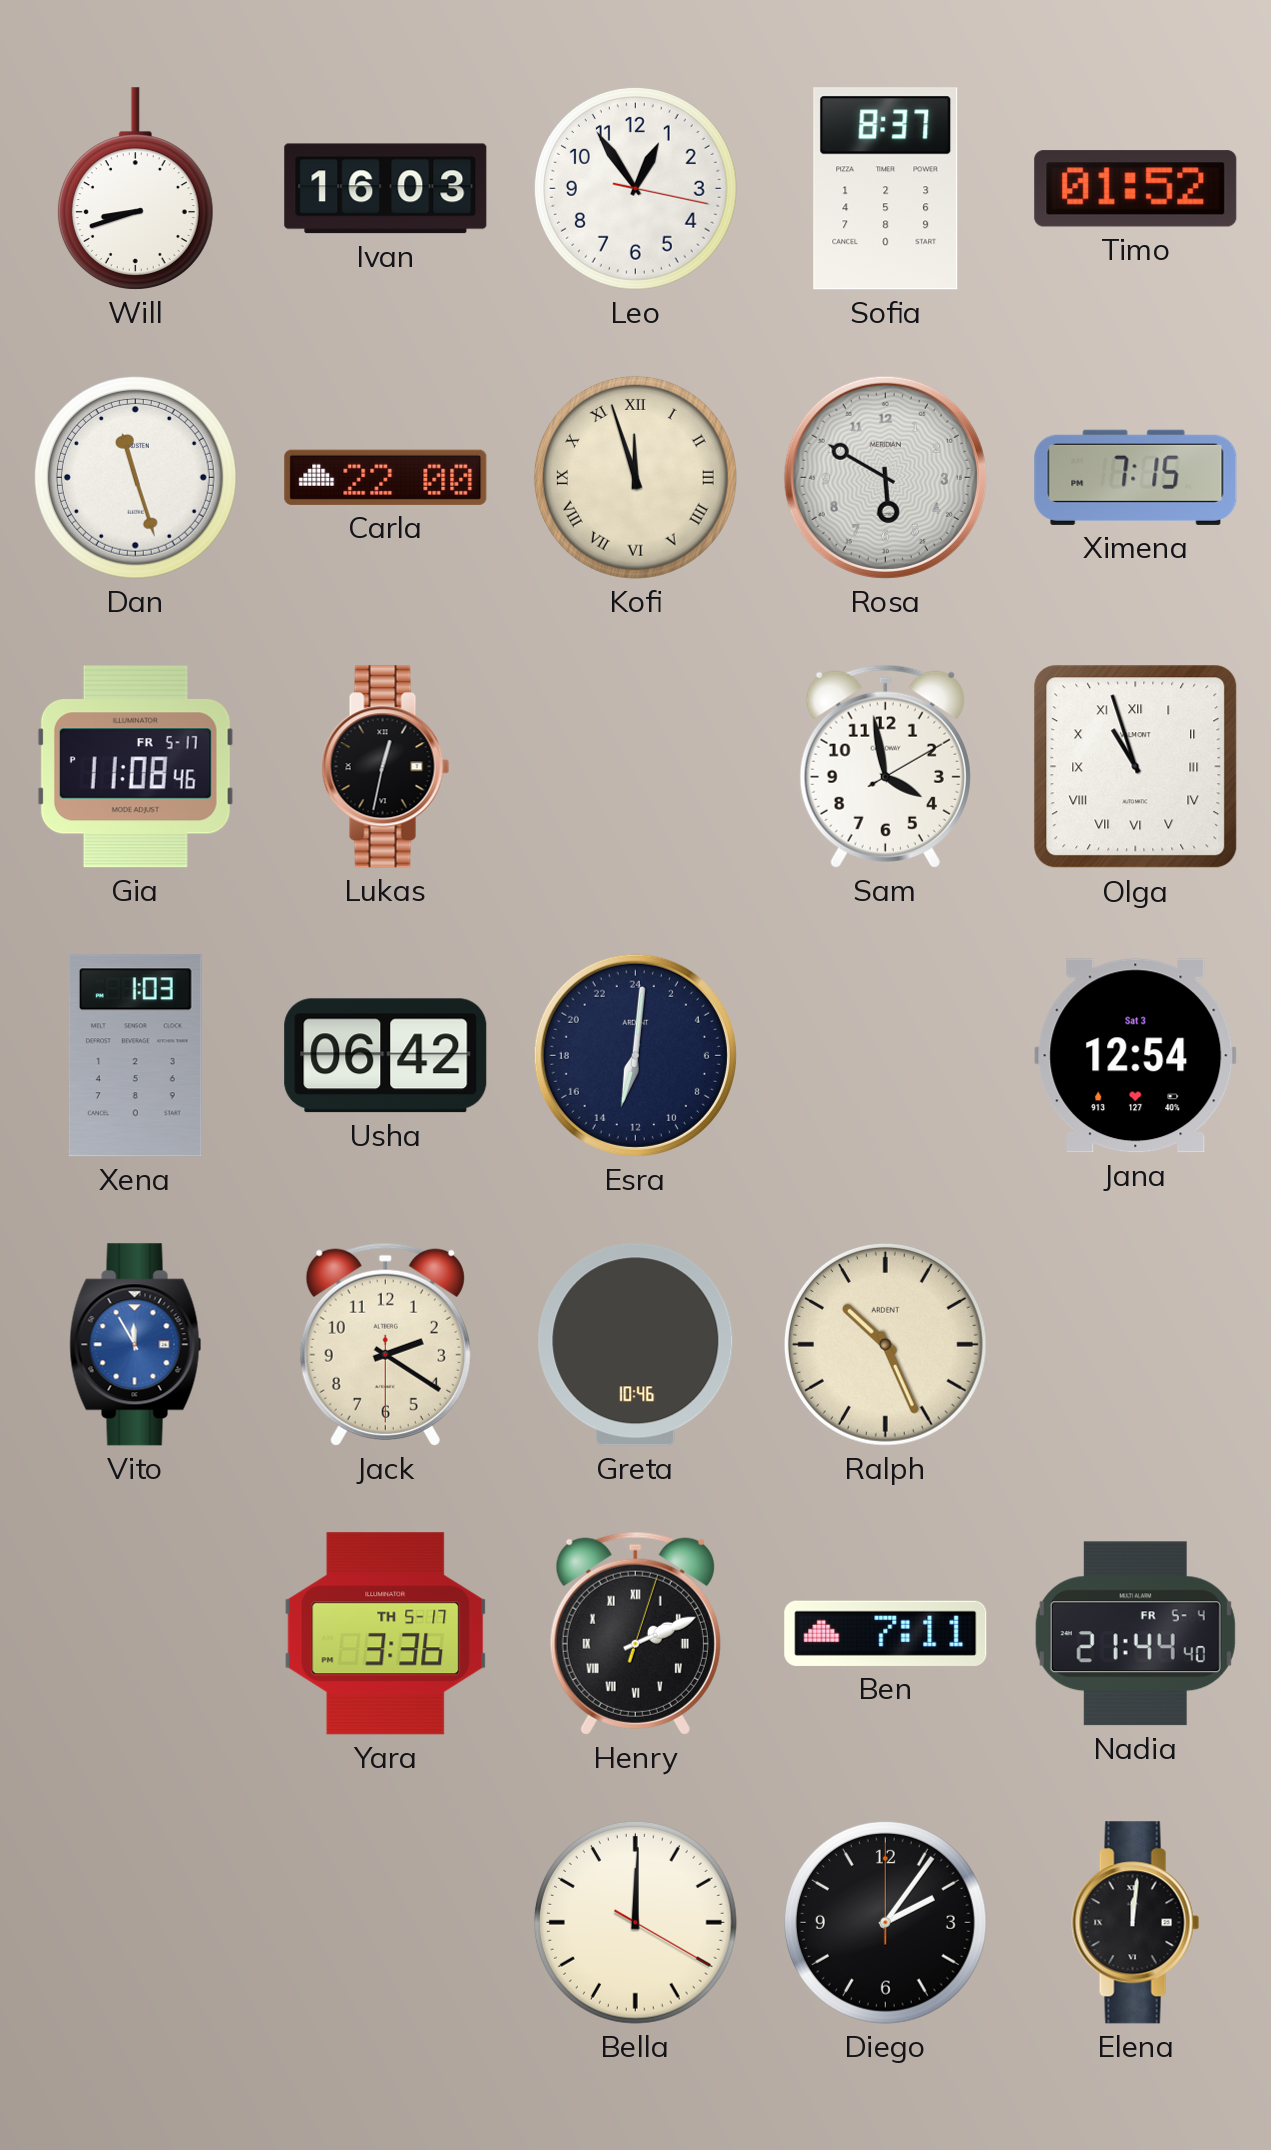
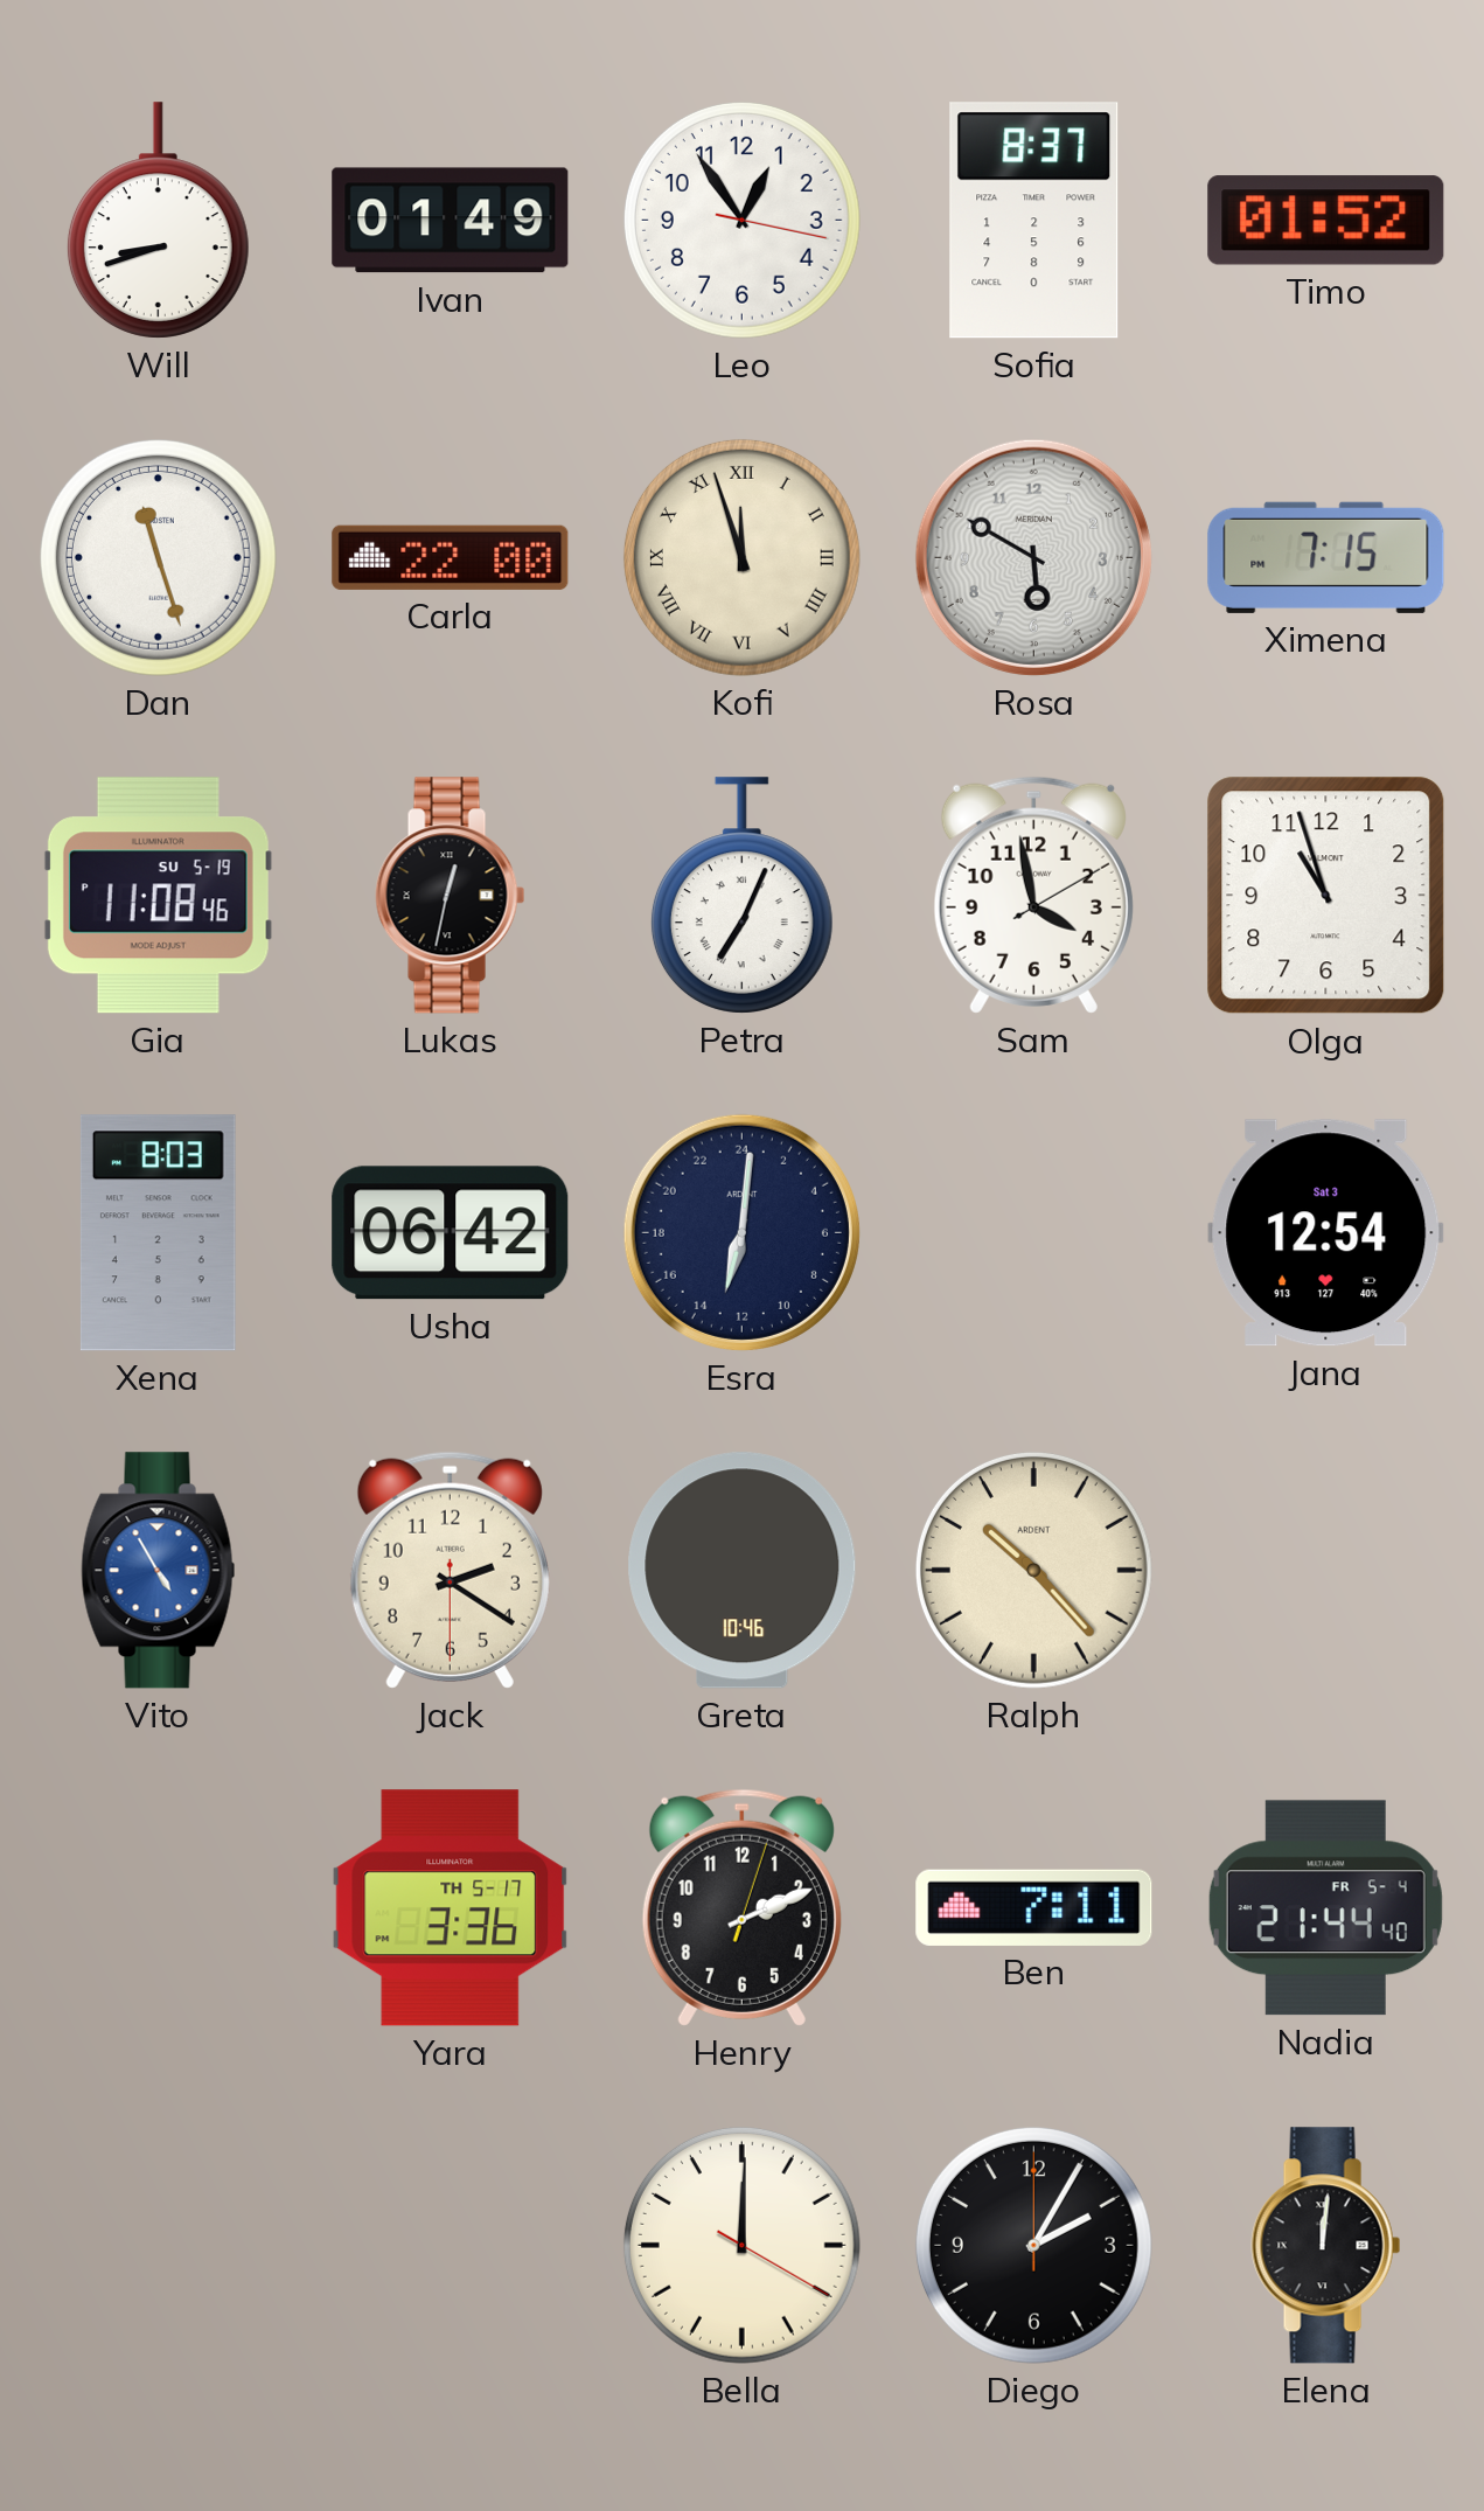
Ivan: 16:03 -> 01:49
Gia date: FR 5-17 -> SU 5-19
Petra: none -> 7:04
Olga numerals: Roman -> Arabic
Xena: 1:03 -> 8:03
Vito: 11:55 -> 4:55
Ralph: 10:26 -> 10:23
Henry numerals: Roman -> Arabic
Diego: 2:06 -> 2:05
